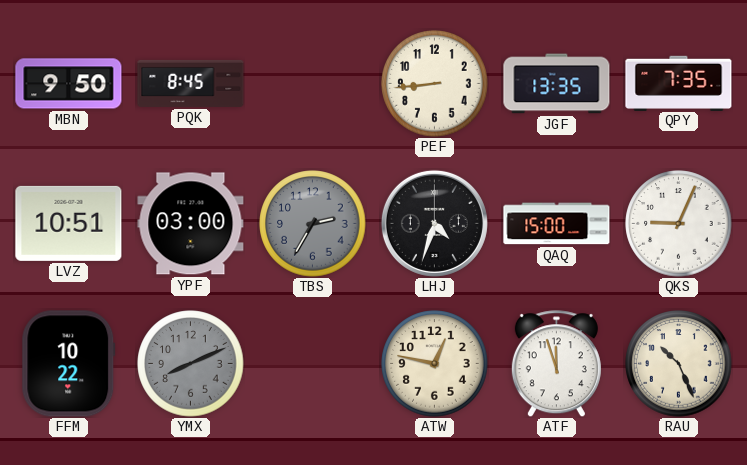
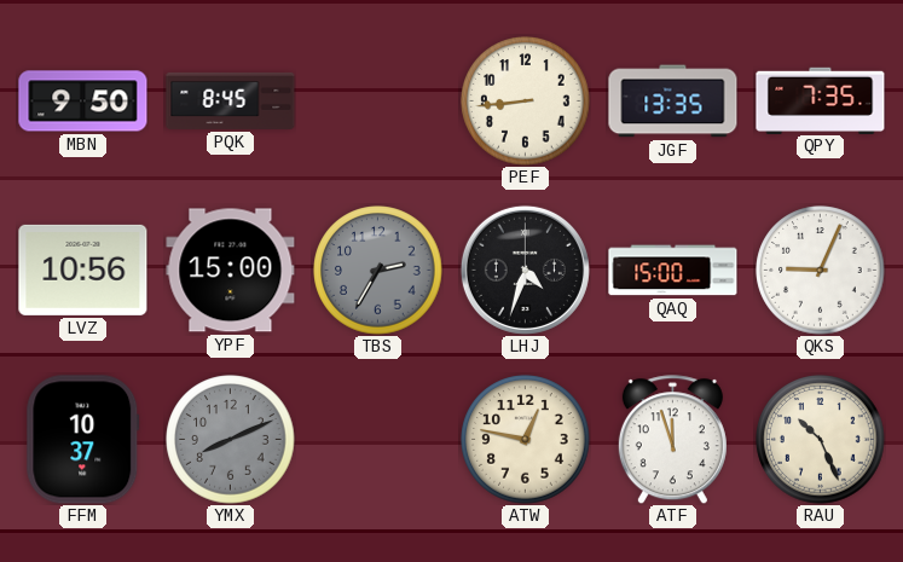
LVZ: 10:51 -> 10:56
YPF: 03:00 -> 15:00
FFM: 10:22 -> 10:37
